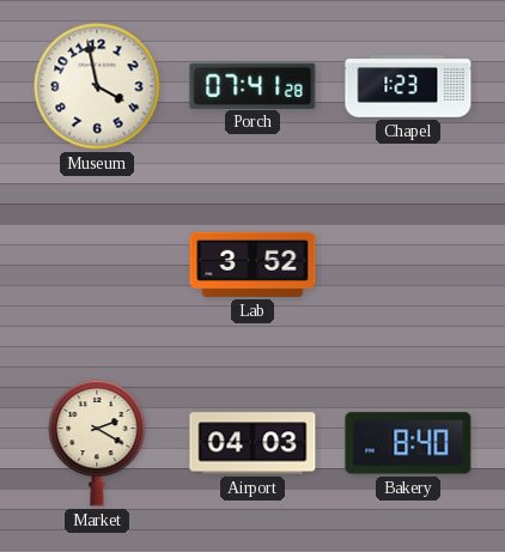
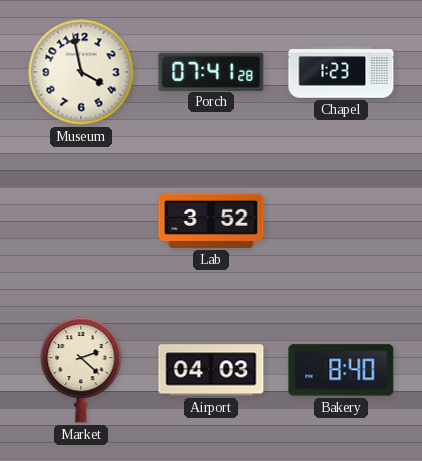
Market: 2:20 -> 2:22
